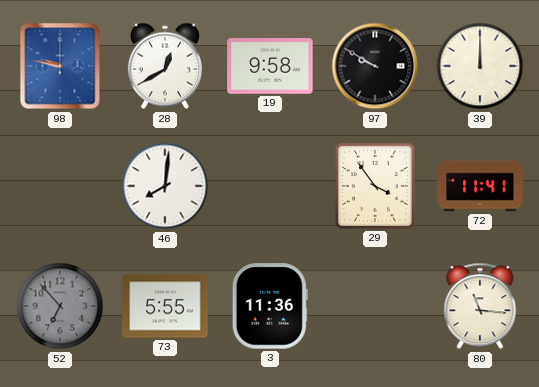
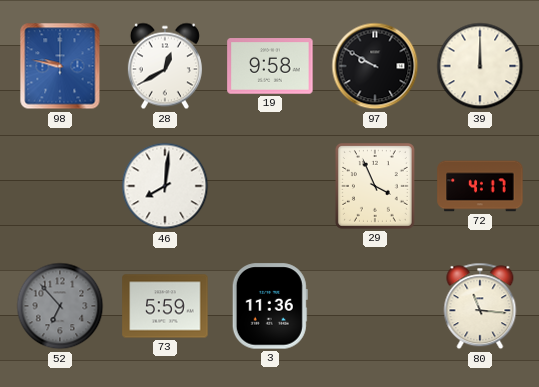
29: 3:54 -> 3:56
72: 11:41 -> 4:17
73: 5:55 -> 5:59
